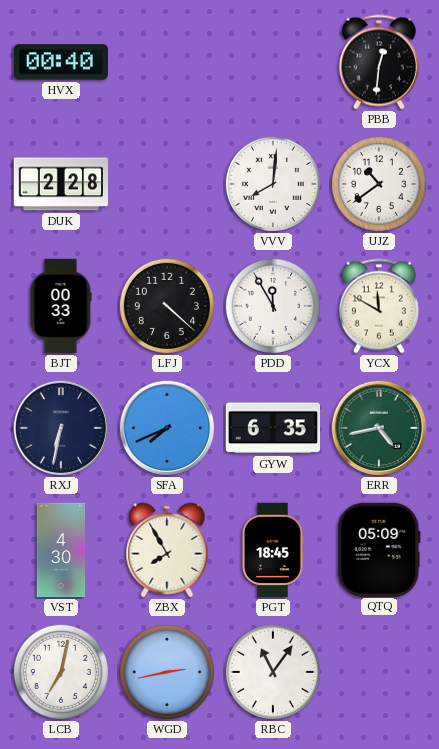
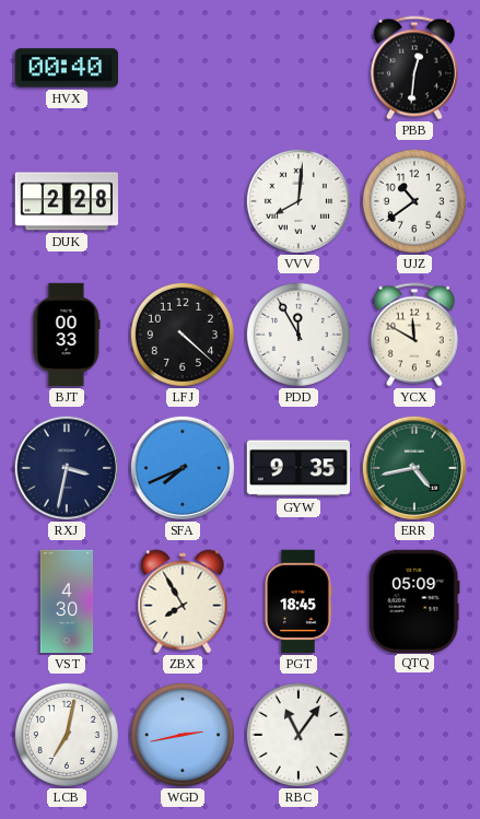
RXJ: 6:32 -> 3:32
GYW: 6:35 -> 9:35
